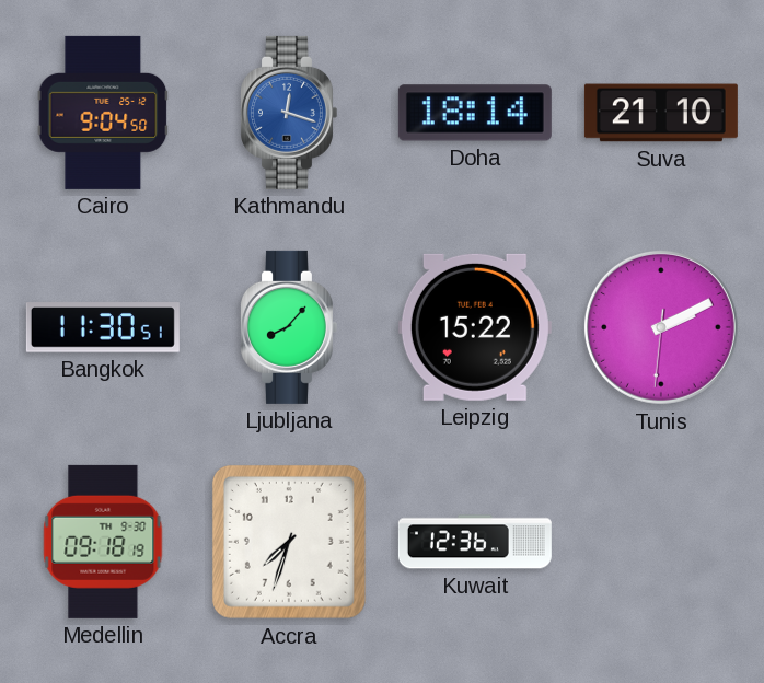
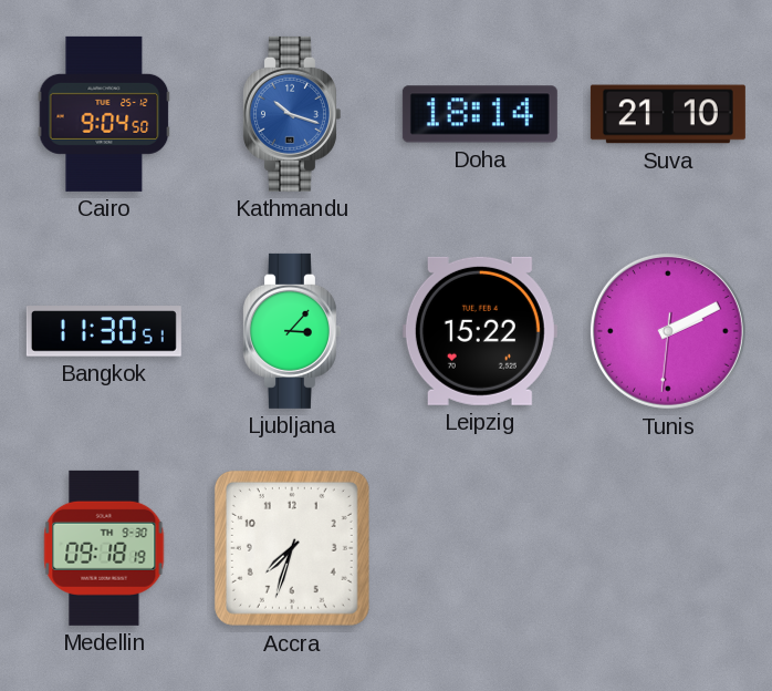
Kathmandu: 12:18 -> 10:18
Ljubljana: 8:07 -> 3:07
Kuwait: 12:36 -> none
